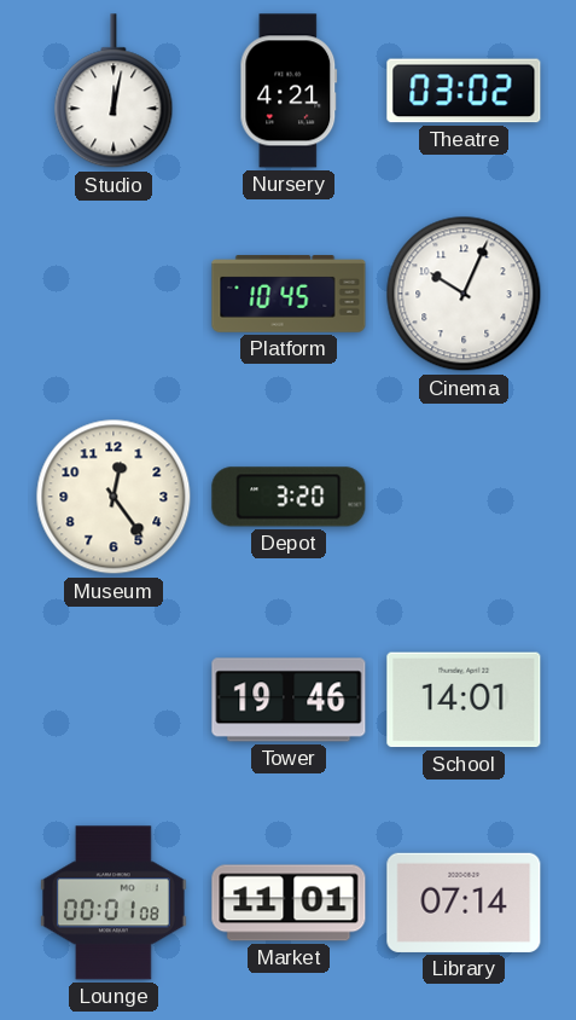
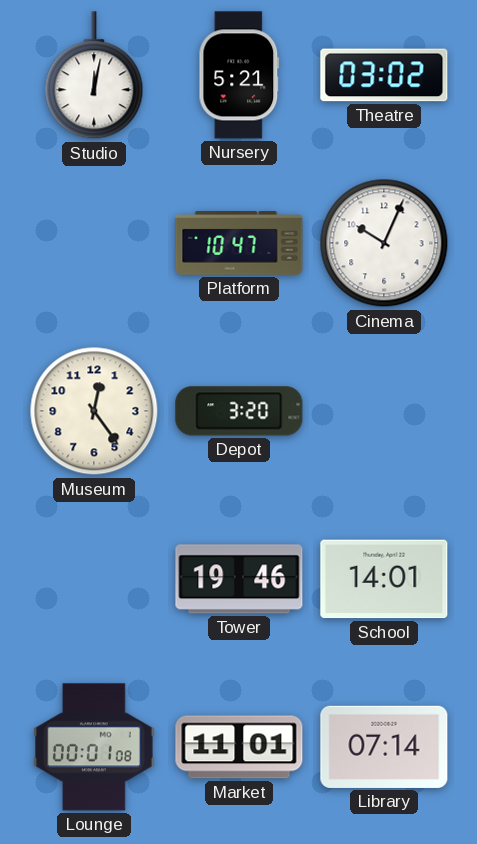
Nursery: 4:21 -> 5:21
Platform: 10:45 -> 10:47
